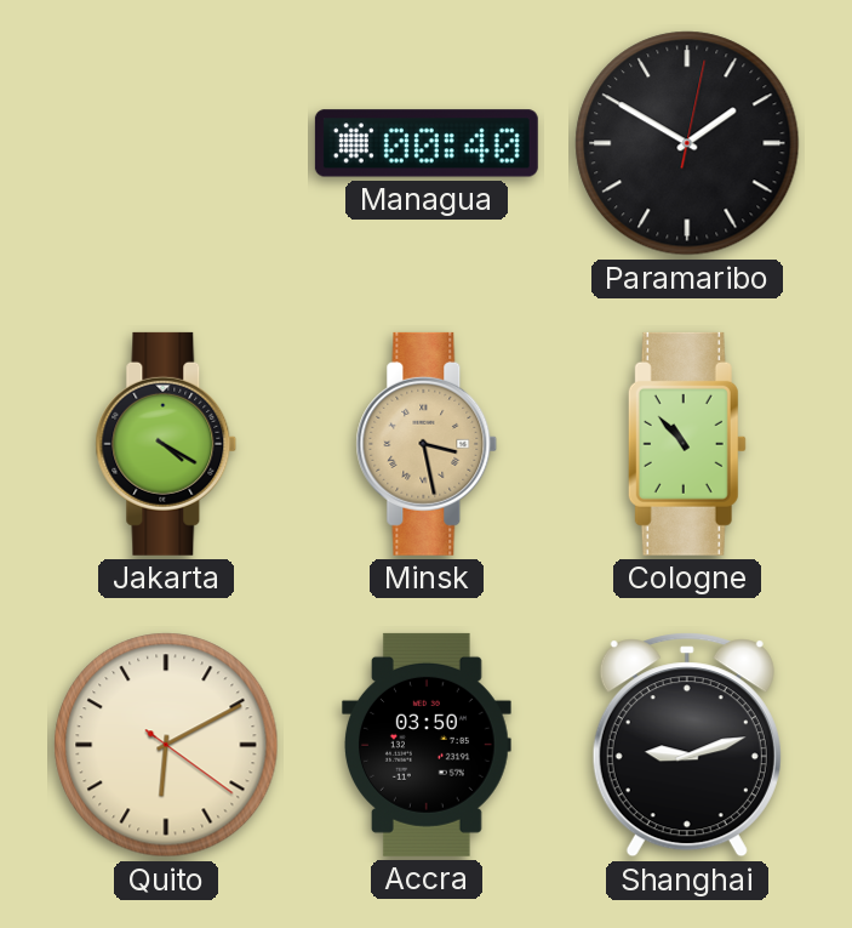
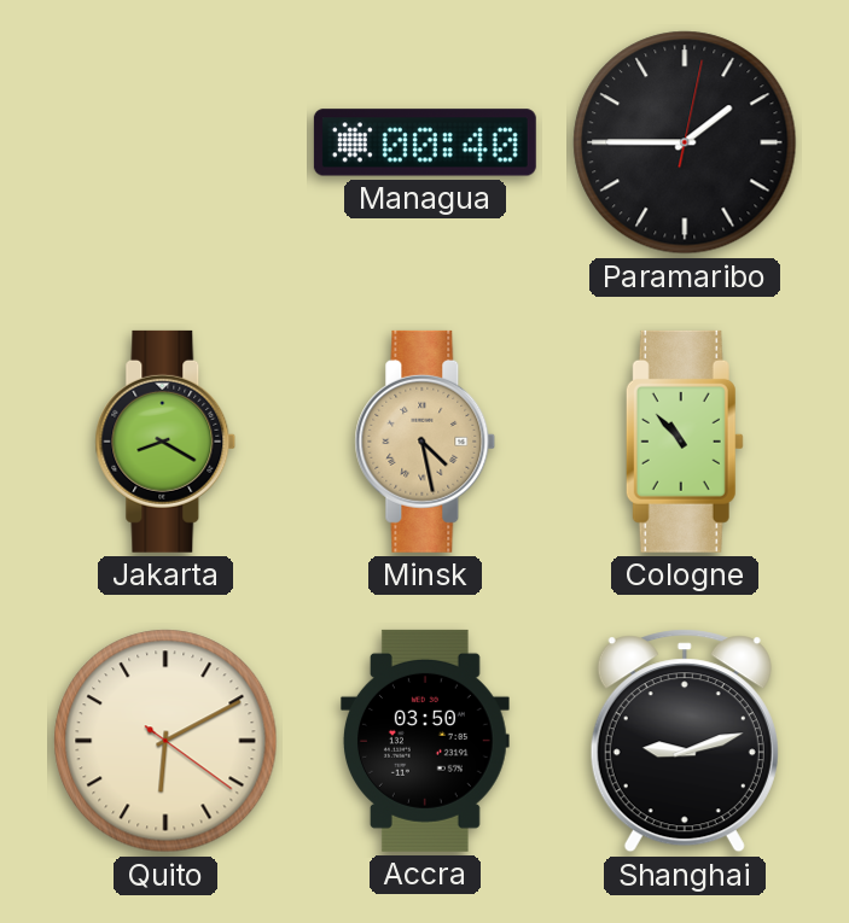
Paramaribo: 1:50 -> 1:45
Jakarta: 4:20 -> 8:20
Minsk: 3:28 -> 4:28
